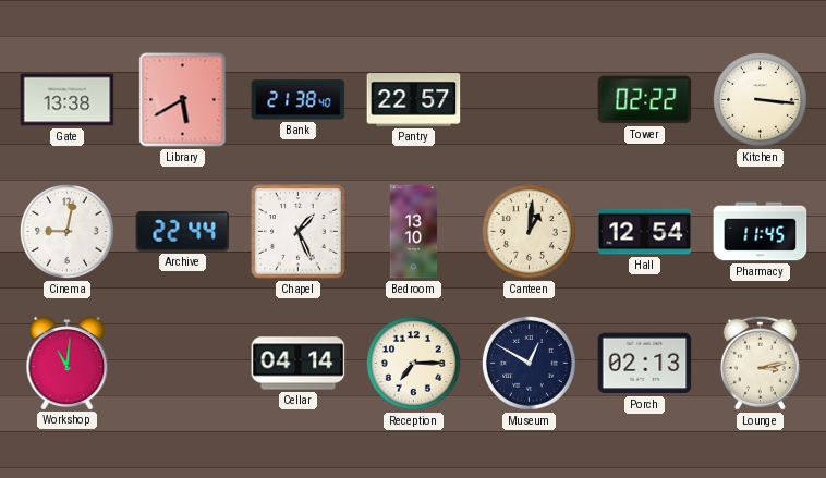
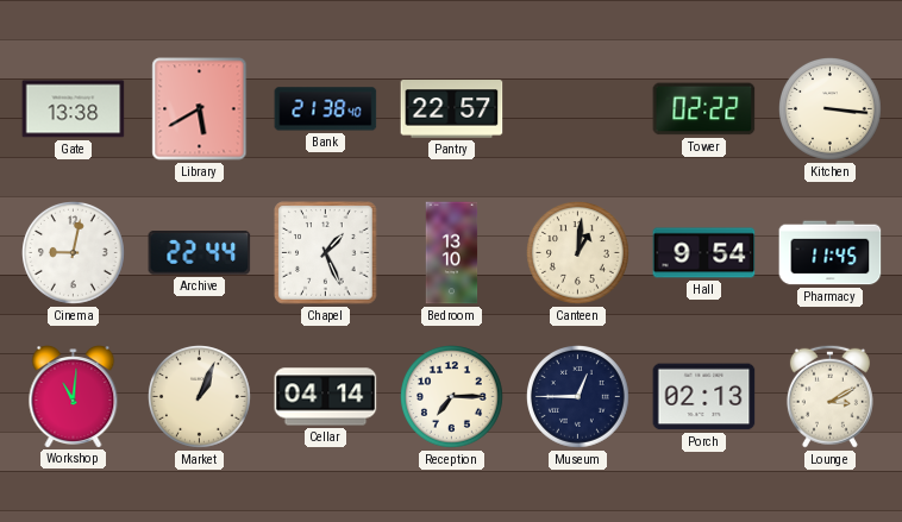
Hall: 12:54 -> 9:54
Market: none -> 1:04
Museum: 12:50 -> 12:45
Lounge: 3:13 -> 3:10
